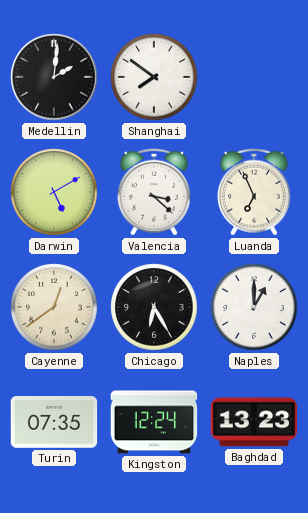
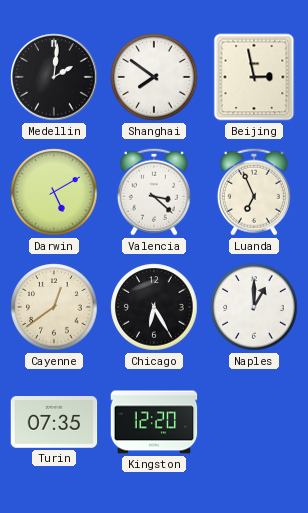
Beijing: none -> 2:58
Kingston: 12:24 -> 12:20
Baghdad: 13:23 -> none
